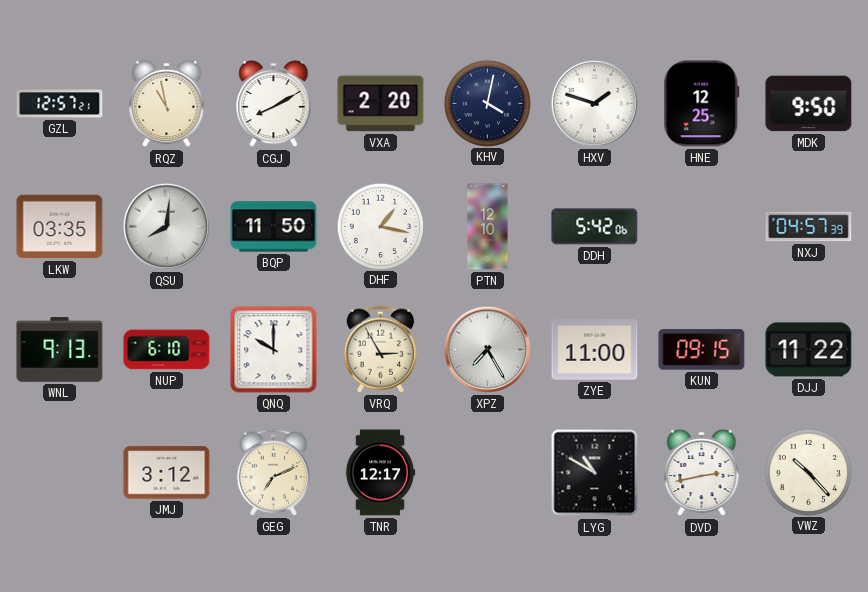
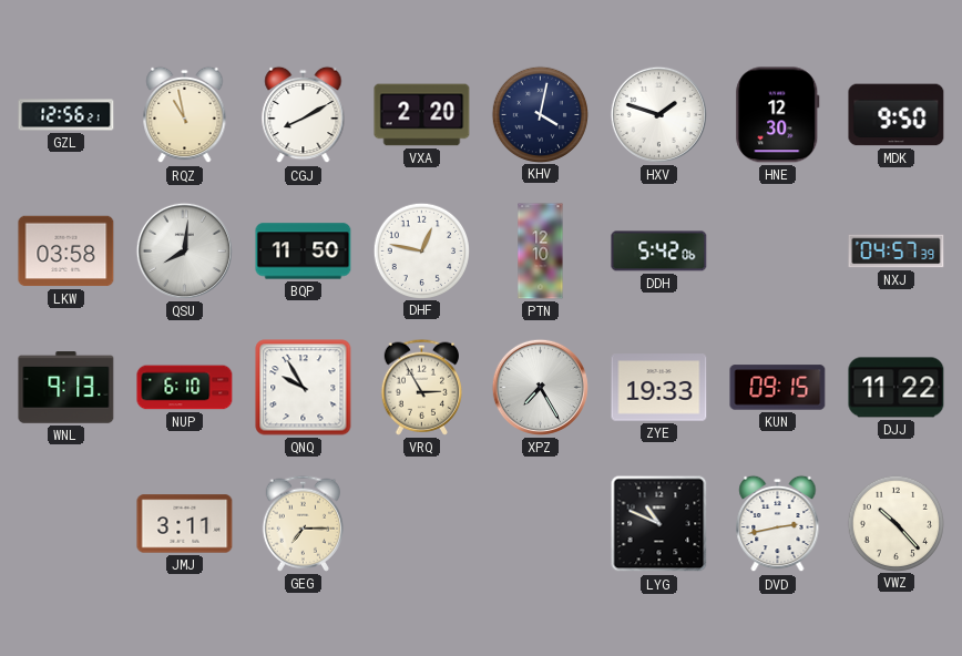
GZL: 12:57 -> 12:56
HNE: 12:25 -> 12:30
LKW: 03:35 -> 03:58
DHF: 1:17 -> 12:47
QNQ: 10:00 -> 9:55
ZYE: 11:00 -> 19:33
JMJ: 3:12 -> 3:11
GEG: 7:11 -> 7:15
TNR: 12:17 -> none
LYG: 10:50 -> 10:49
